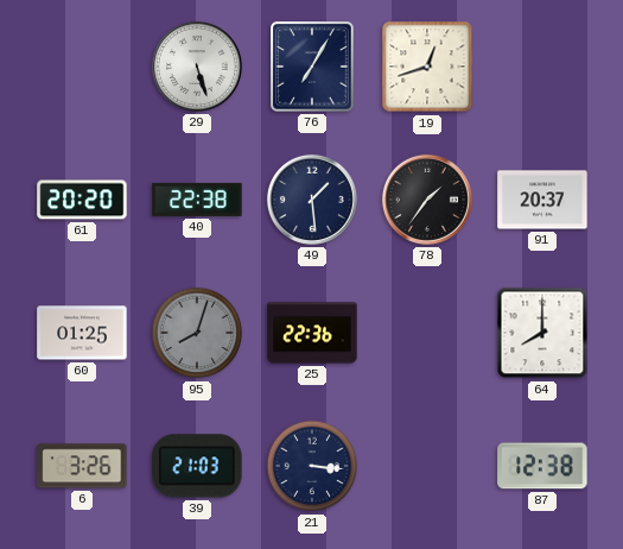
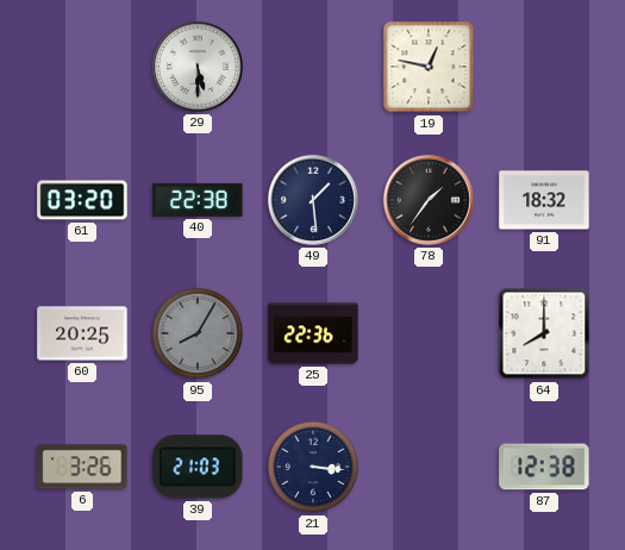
29: 5:27 -> 5:30
76: 7:05 -> none
19: 12:42 -> 12:47
61: 20:20 -> 03:20
91: 20:37 -> 18:32
60: 01:25 -> 20:25
95: 8:03 -> 8:05
